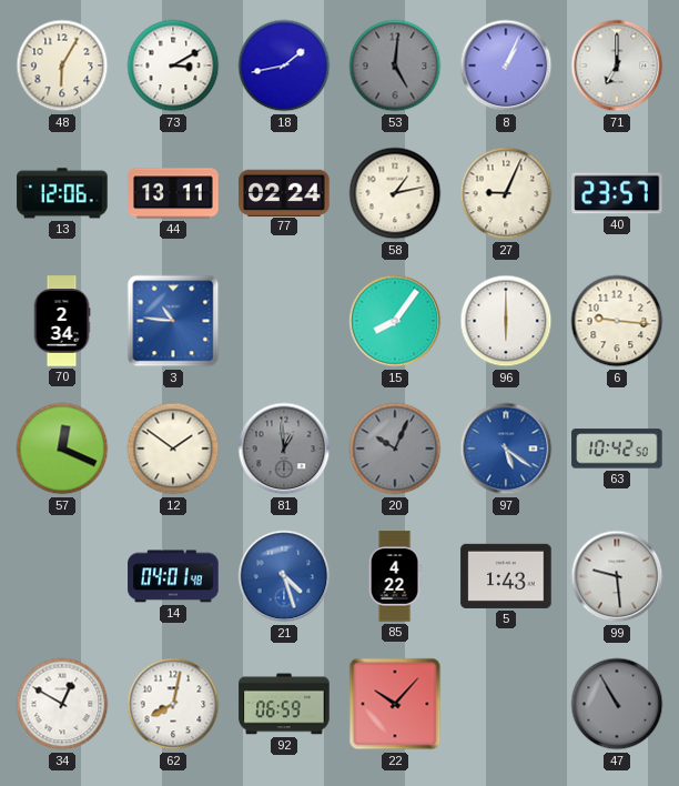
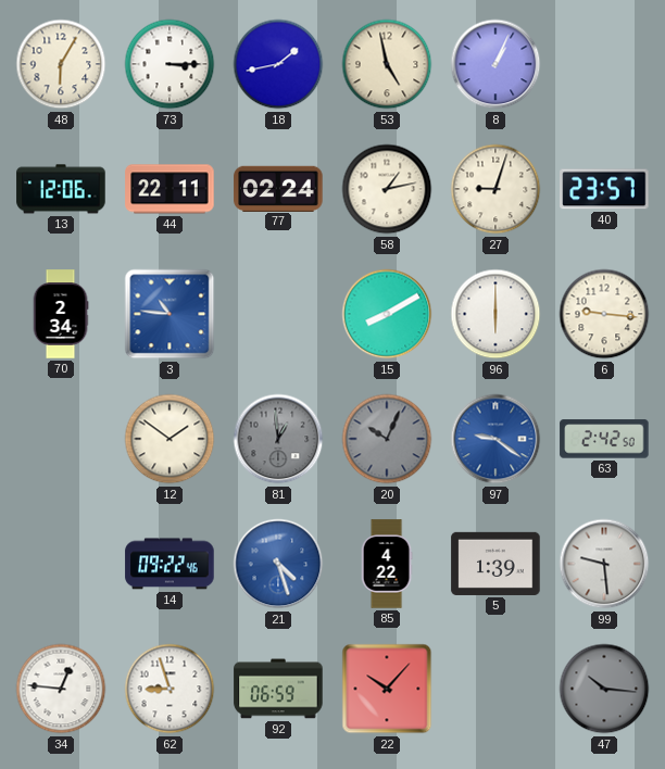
73: 3:10 -> 3:15
53: 5:01 -> 4:58
53 dial: grey -> cream
71: 7:00 -> none
44: 13:11 -> 22:11
27: 9:04 -> 9:03
15: 8:06 -> 8:10
57: 12:19 -> none
97: 5:21 -> 9:21
63: 10:42 -> 2:42
14: 04:01 -> 09:22
5: 1:43 -> 1:39
34: 12:50 -> 12:46
62: 8:02 -> 8:57
47: 10:55 -> 10:16
